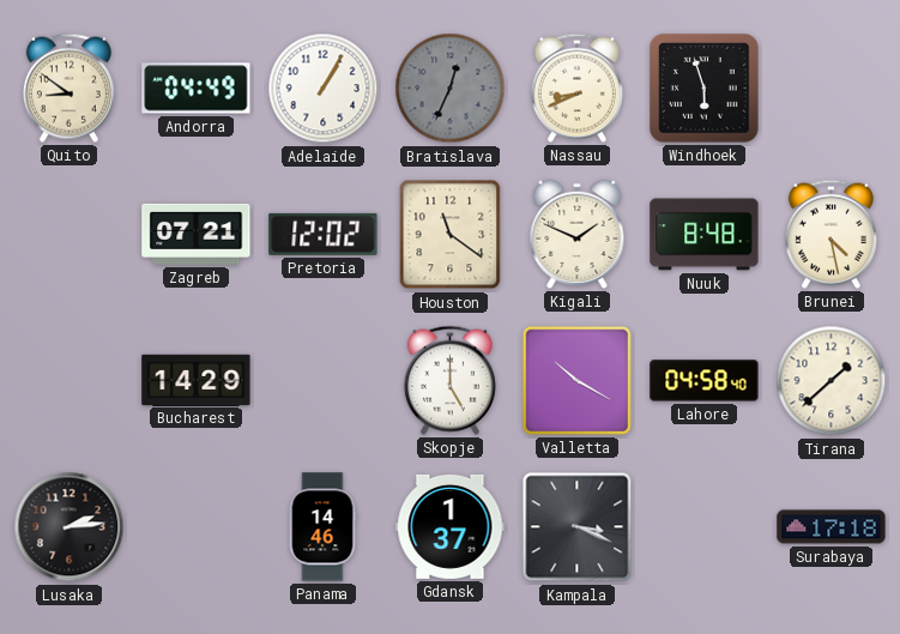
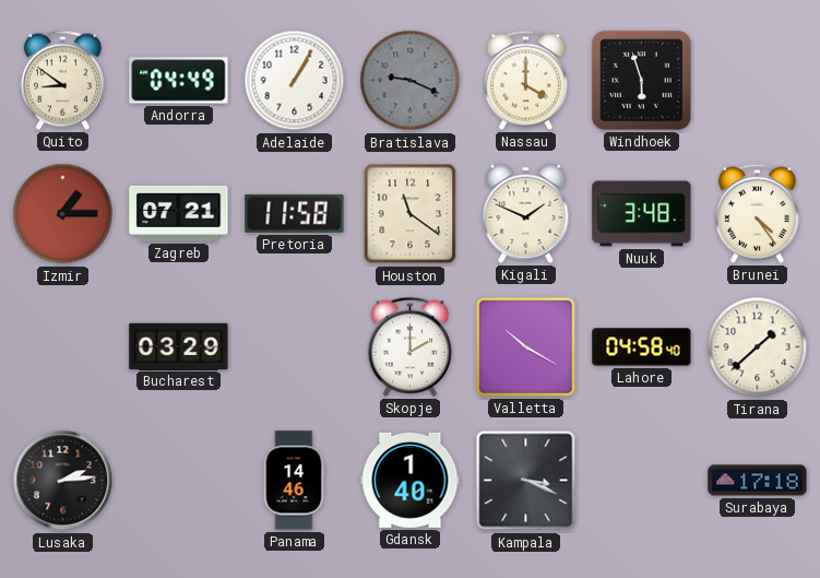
Bratislava: 12:34 -> 9:19
Nassau: 8:41 -> 4:00
Izmir: none -> 1:15
Pretoria: 12:02 -> 11:58
Nuuk: 8:48 -> 3:48
Brunei: 4:28 -> 4:24
Bucharest: 14:29 -> 03:29
Skopje: 5:00 -> 2:00
Gdansk: 1:37 -> 1:40
